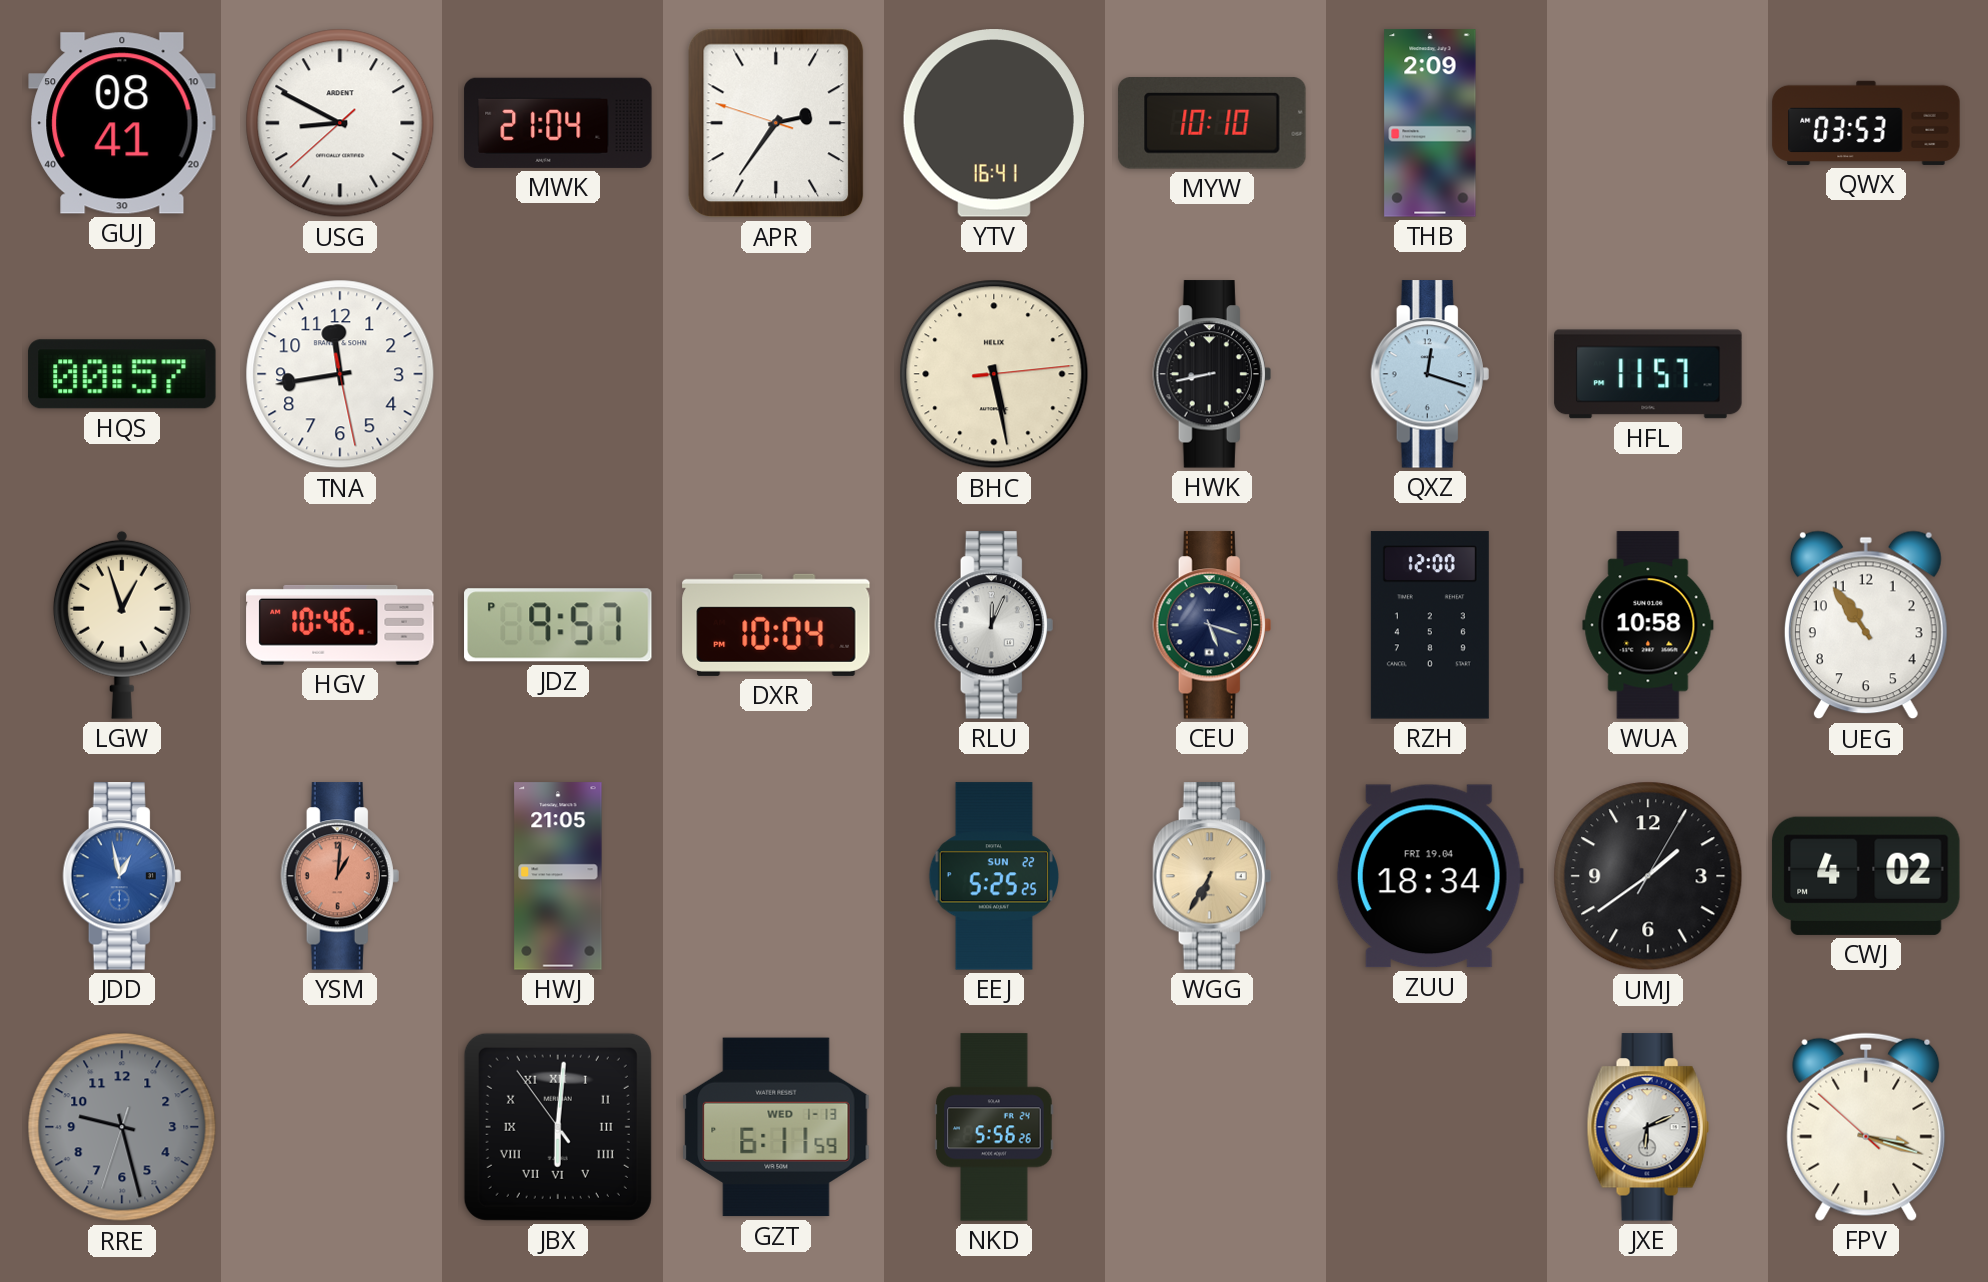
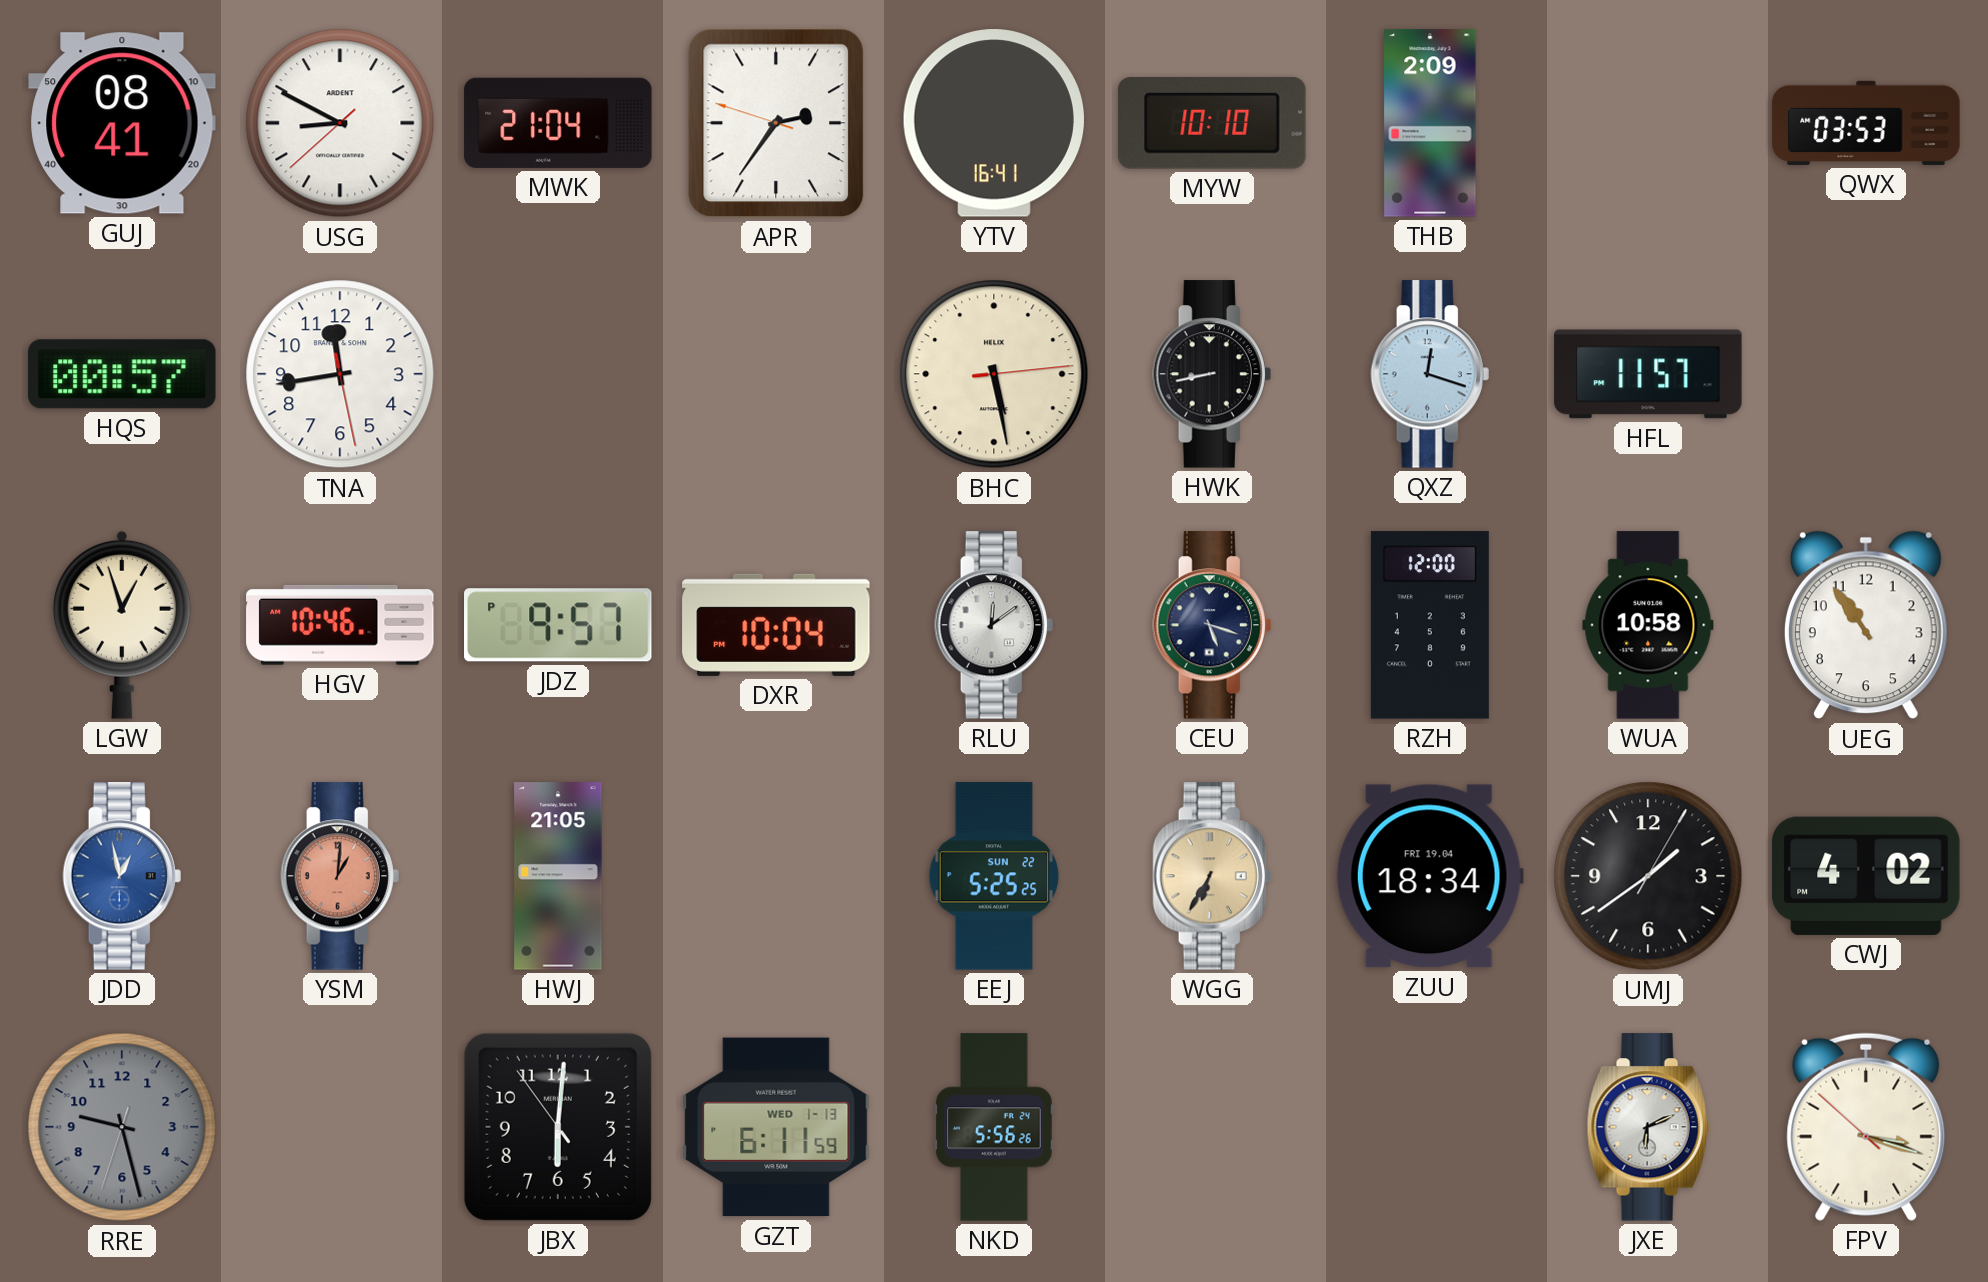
RLU: 12:04 -> 12:09
JBX numerals: Roman -> Arabic
